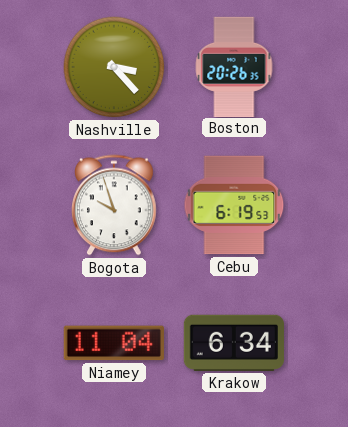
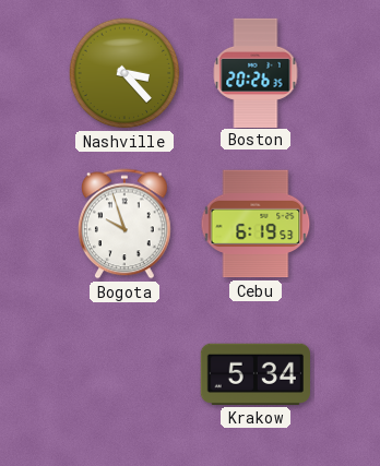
Niamey: 11:04 -> none
Krakow: 6:34 -> 5:34
